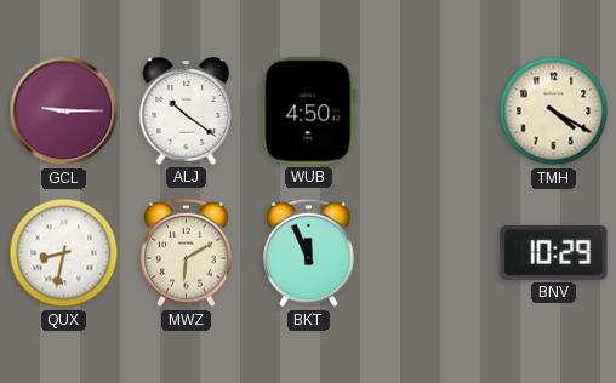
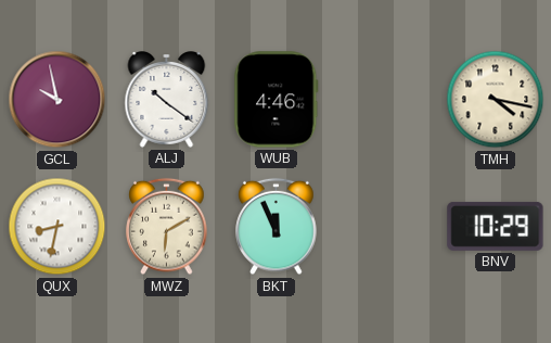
GCL: 9:15 -> 9:58
WUB: 4:50 -> 4:46
TMH: 4:20 -> 4:17
